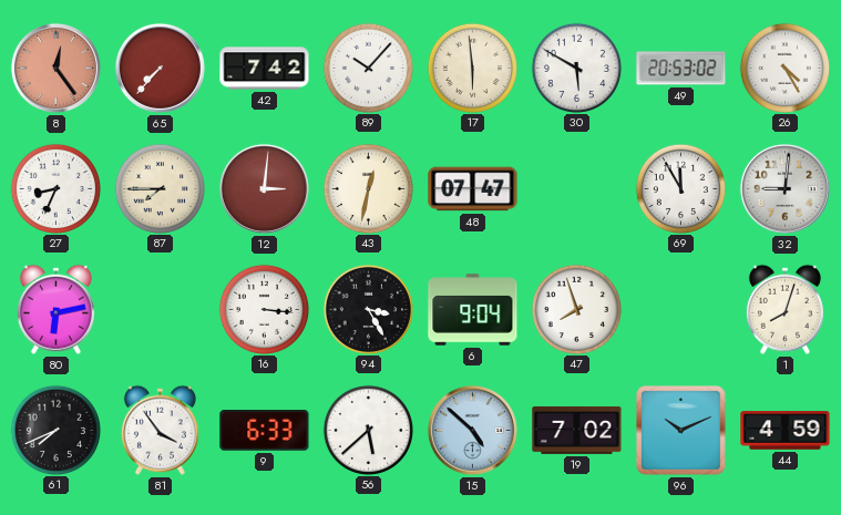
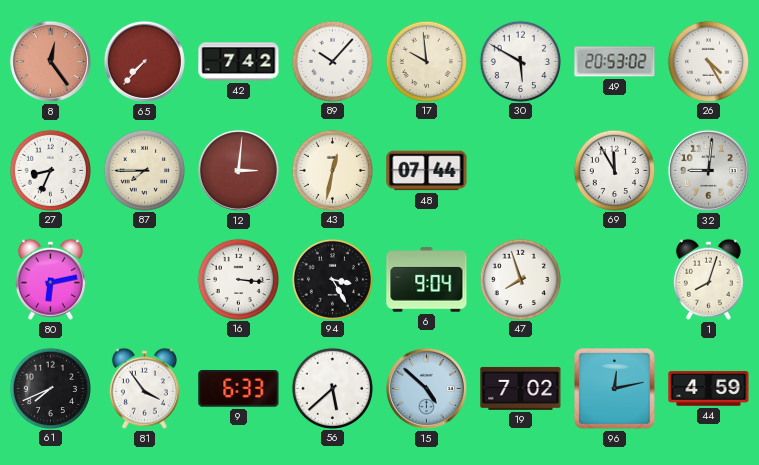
17: 5:59 -> 9:59
48: 07:47 -> 07:44
96: 10:11 -> 12:13
